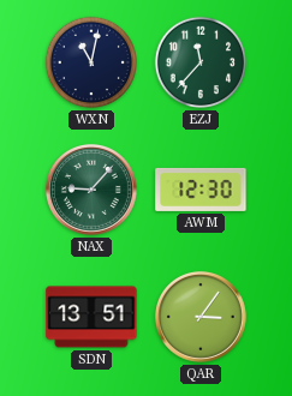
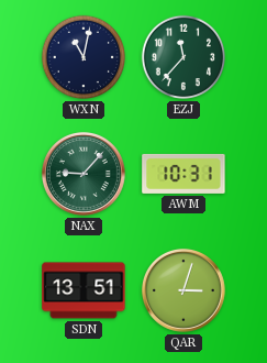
AWM: 12:30 -> 10:31
QAR: 3:06 -> 3:03
